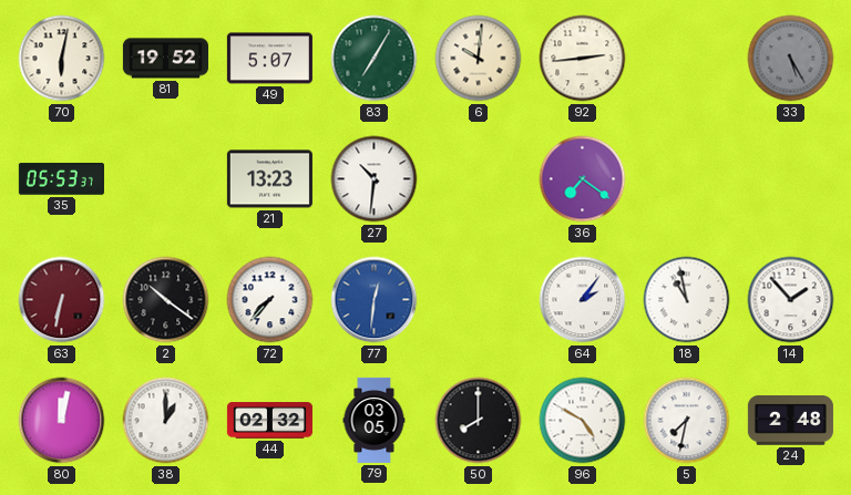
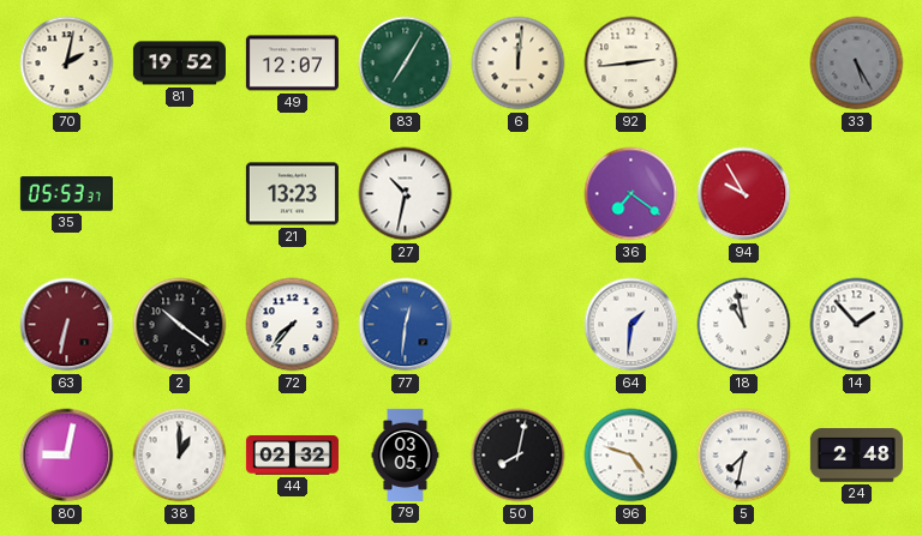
70: 6:02 -> 2:02
49: 5:07 -> 12:07
6: 10:01 -> 12:01
27: 10:31 -> 10:32
94: none -> 9:55
64: 2:06 -> 1:31
80: 12:02 -> 9:02
50: 8:00 -> 8:02
96: 4:50 -> 4:48
